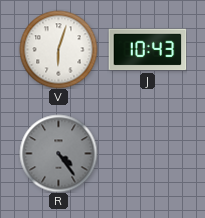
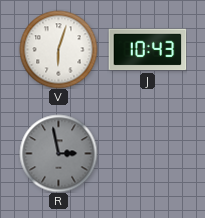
R: 4:24 -> 2:58
